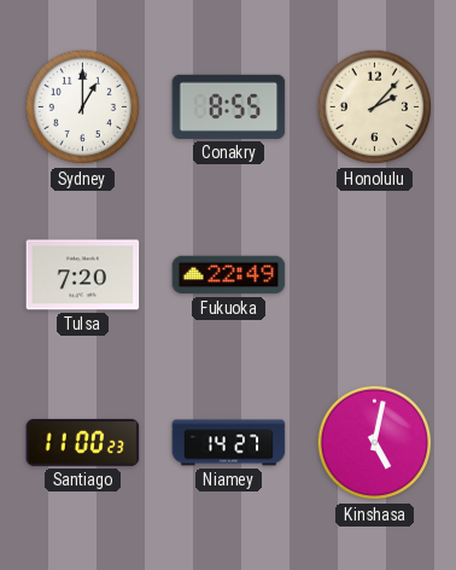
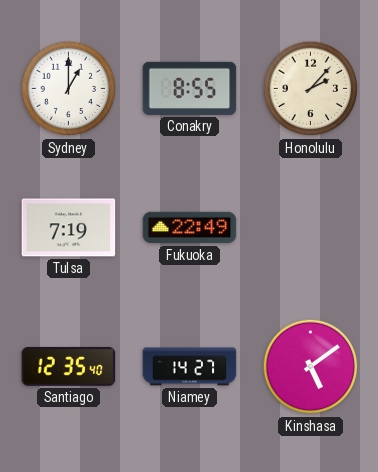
Tulsa: 7:20 -> 7:19
Santiago: 11:00 -> 12:35
Kinshasa: 5:02 -> 5:09
